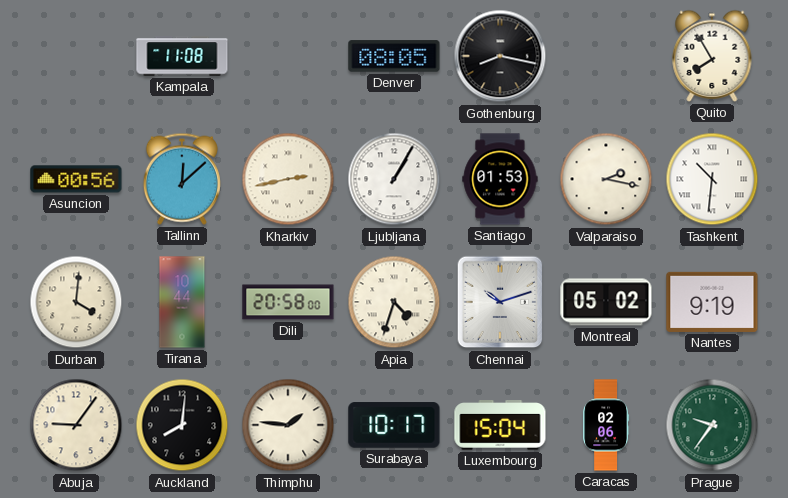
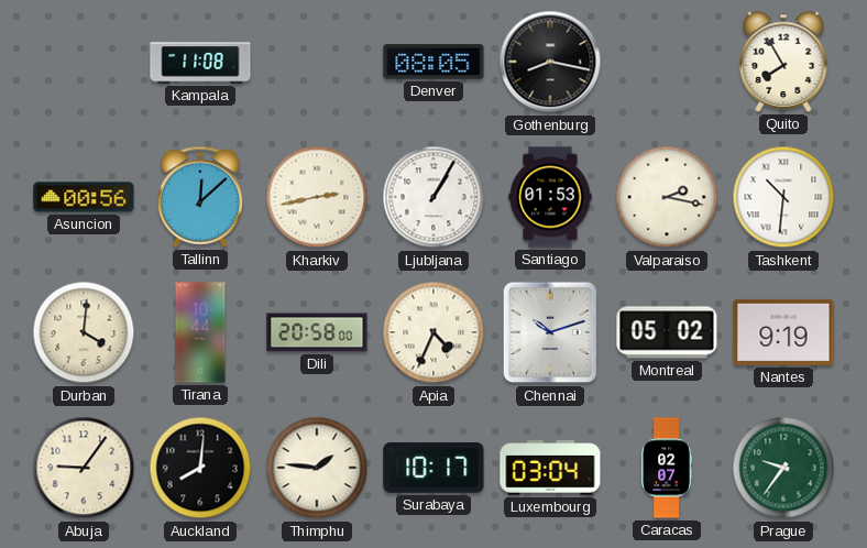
Apia: 4:33 -> 4:34
Luxembourg: 15:04 -> 03:04
Caracas: 02:06 -> 02:07
